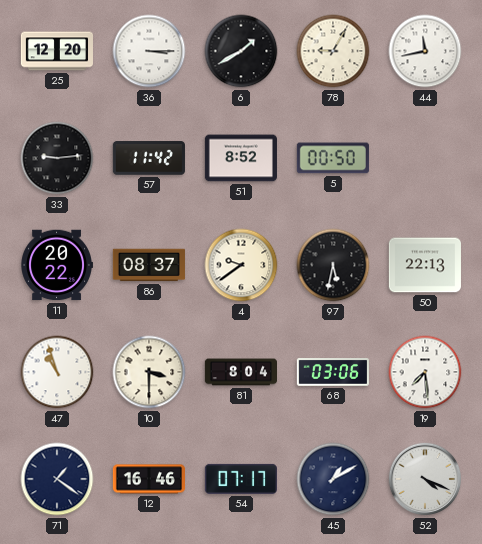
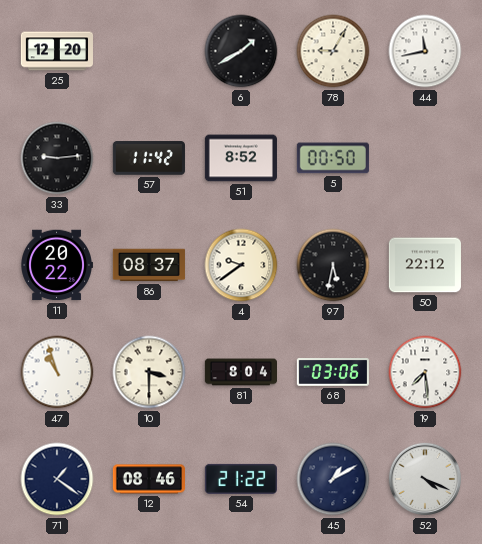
36: 3:15 -> none
50: 22:13 -> 22:12
12: 16:46 -> 08:46
54: 07:17 -> 21:22
